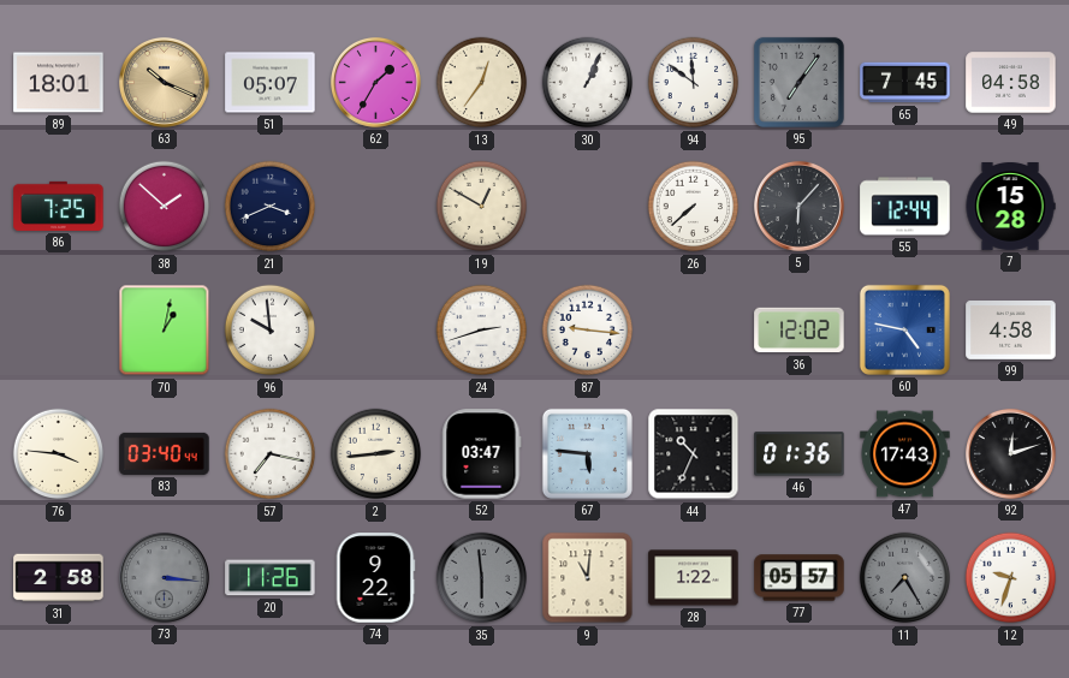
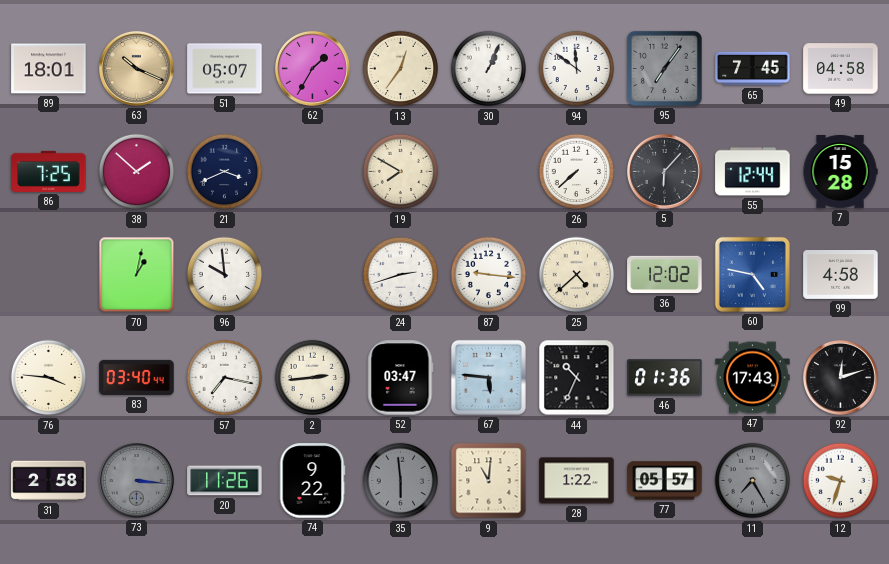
19: 12:50 -> 7:50
25: none -> 4:38
